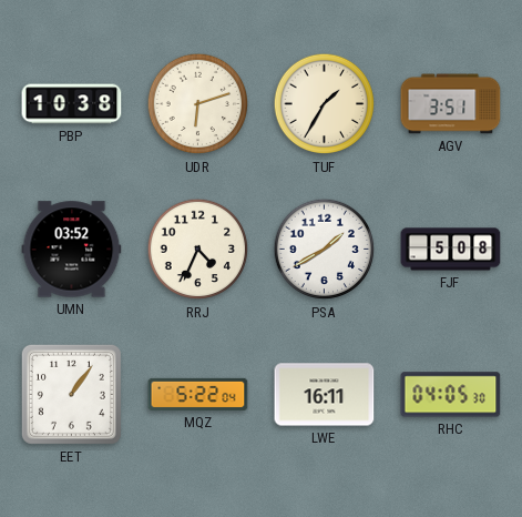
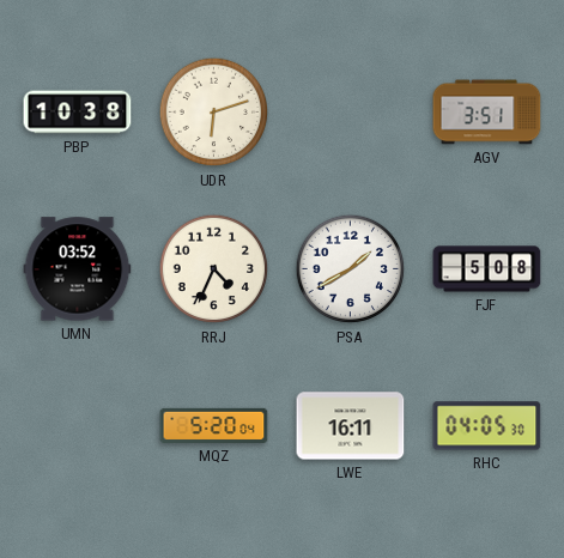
TUF: 1:35 -> none
EET: 1:06 -> none
MQZ: 5:22 -> 5:20
